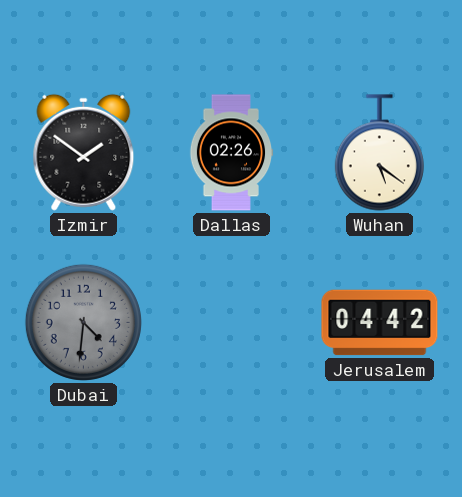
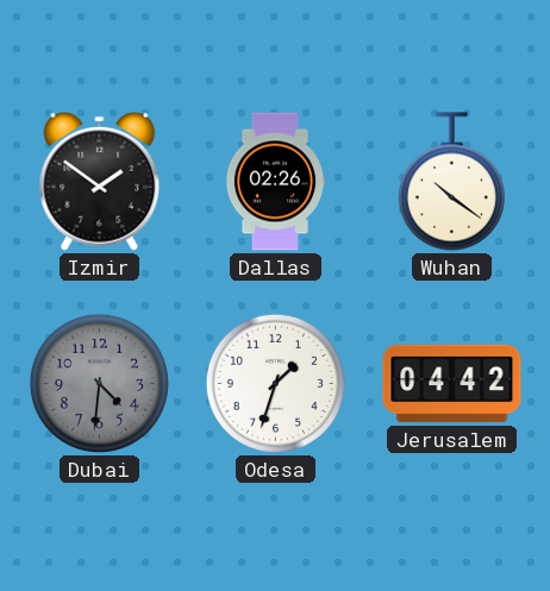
Wuhan: 5:21 -> 10:21
Odesa: none -> 1:33
